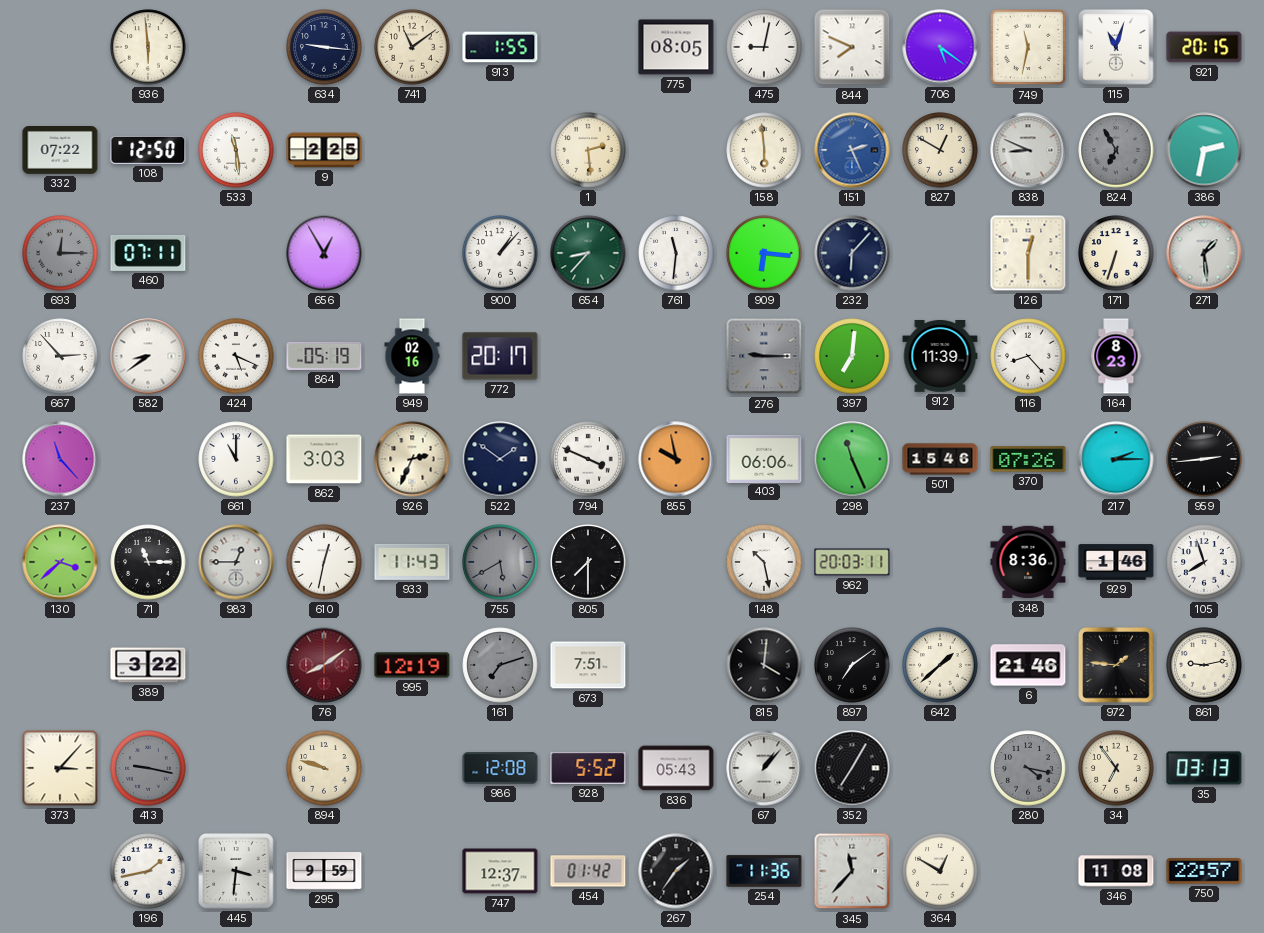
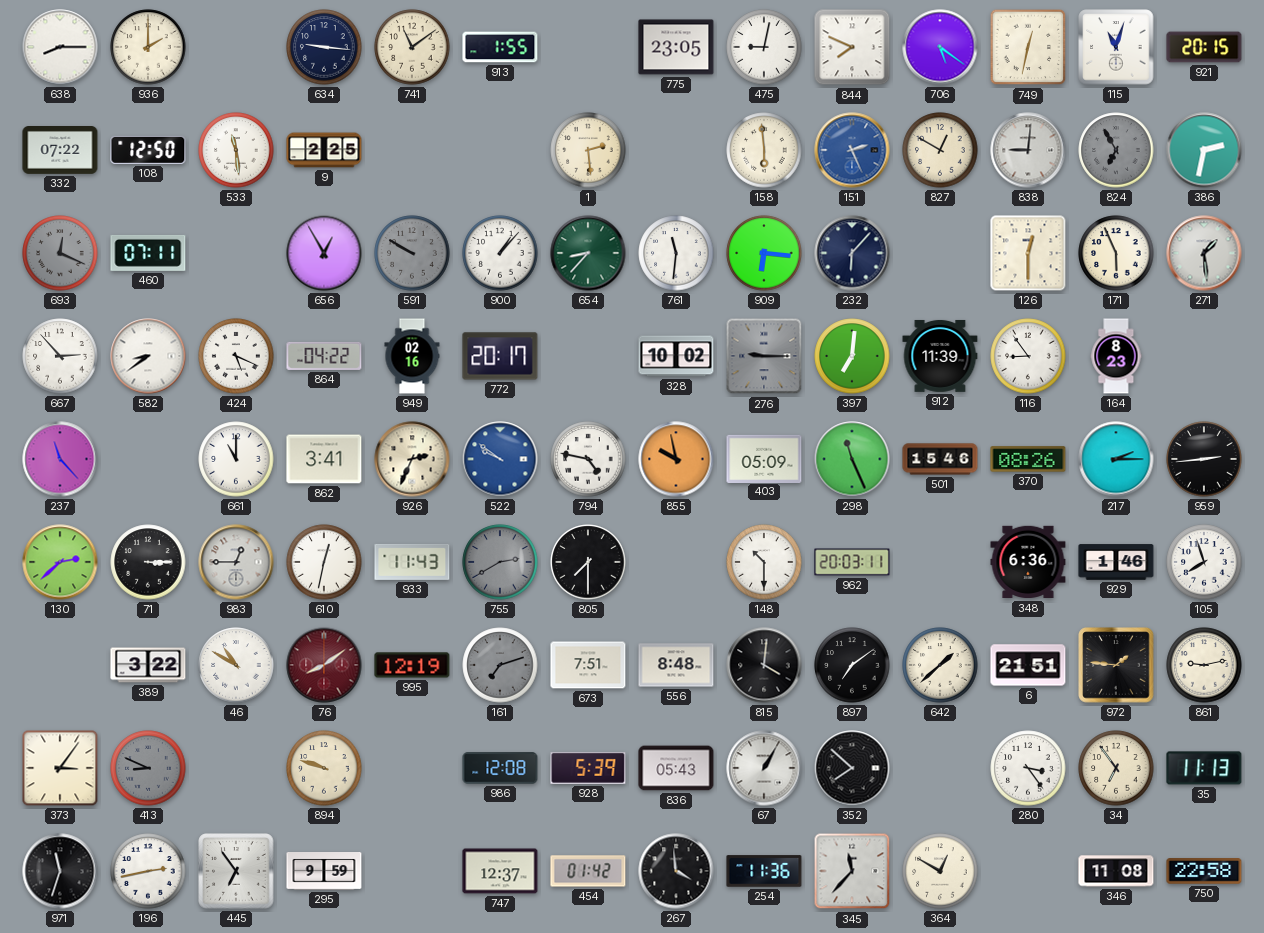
638: none -> 8:15
936: 5:59 -> 2:00
775: 08:05 -> 23:05
749: 11:32 -> 12:32
838: 8:49 -> 9:01
693: 12:15 -> 12:19
591: none -> 9:50
171: 6:33 -> 5:56
864: 05:19 -> 04:22
328: none -> 10:02
116: 8:23 -> 8:54
862: 3:03 -> 3:41
522: 1:51 -> 9:51
522 dial: navy -> blue
794: 3:49 -> 4:47
403: 06:06 -> 05:09
370: 07:26 -> 08:26
130: 3:38 -> 2:38
71: 11:15 -> 3:15
755: 5:40 -> 2:40
148: 10:28 -> 10:30
348: 8:36 -> 6:36
46: none -> 10:50
556: none -> 8:48
6: 21:46 -> 21:51
373: 3:07 -> 3:06
413: 9:17 -> 8:49
928: 5:52 -> 5:39
67: 1:07 -> 1:05
352: 7:05 -> 7:52
280: 4:17 -> 3:24
280 dial: grey -> white
35: 03:13 -> 11:13
971: none -> 11:33
196: 1:43 -> 2:43
445: 3:31 -> 6:54
267: 1:36 -> 3:59
750: 22:57 -> 22:58
